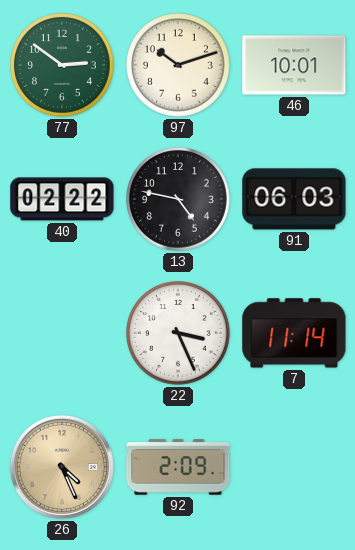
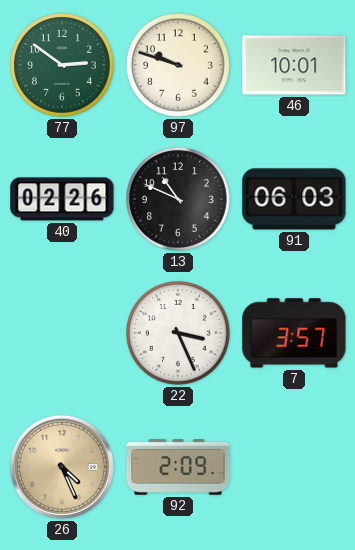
97: 10:12 -> 9:48
40: 02:22 -> 02:26
13: 4:47 -> 10:49
7: 11:14 -> 3:57
